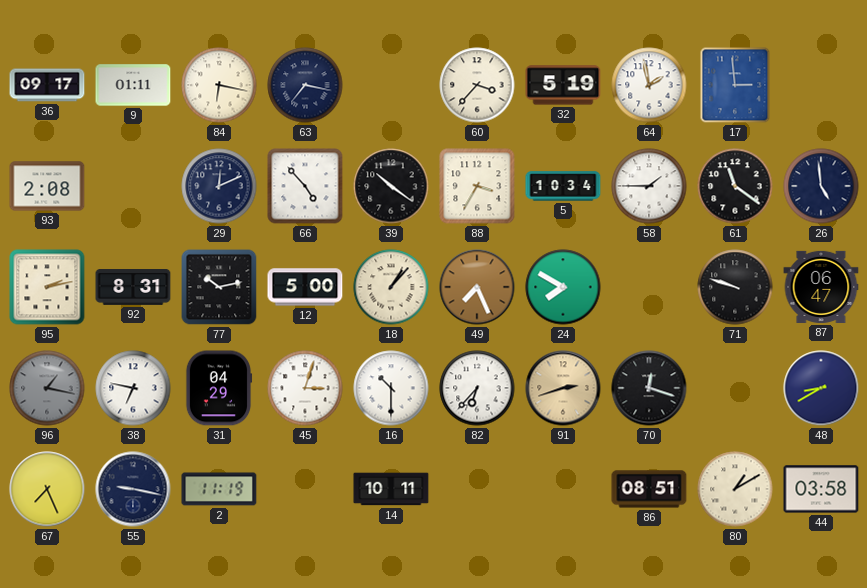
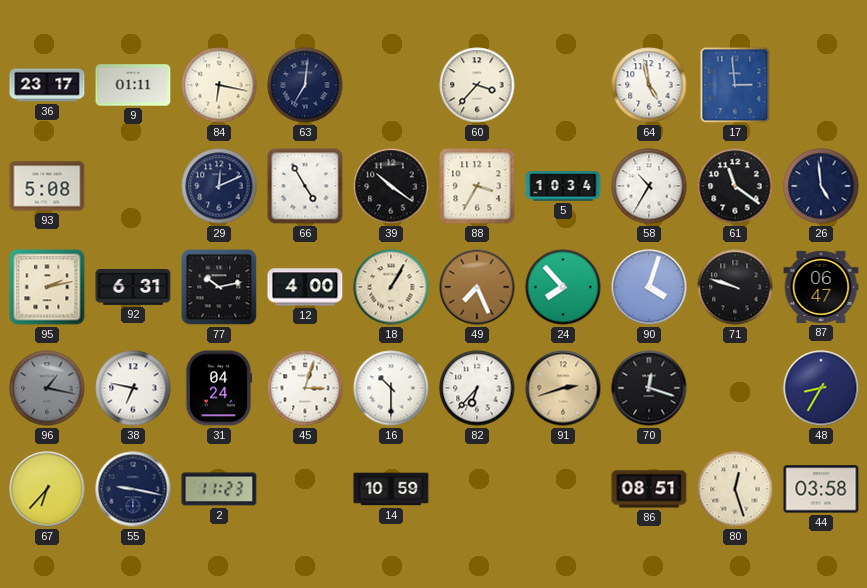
36: 09:17 -> 23:17
63: 7:17 -> 7:01
32: 5:19 -> none
64: 1:58 -> 4:58
93: 2:08 -> 5:08
66: 4:53 -> 4:55
58: 1:45 -> 10:35
92: 8:31 -> 6:31
12: 5:00 -> 4:00
18: 1:07 -> 1:05
24: 7:50 -> 7:53
90: none -> 4:03
31: 04:29 -> 04:24
48: 8:40 -> 8:35
67: 7:26 -> 6:37
2: 11:19 -> 11:23
14: 10:11 -> 10:59
80: 1:10 -> 12:27
